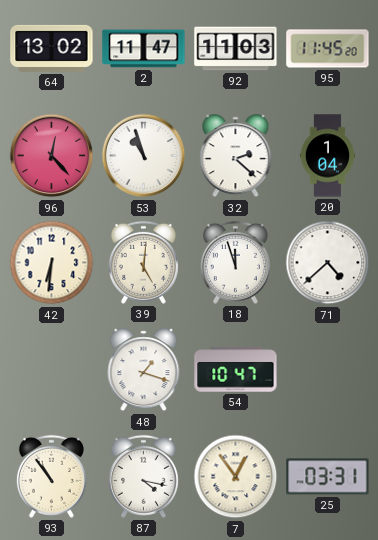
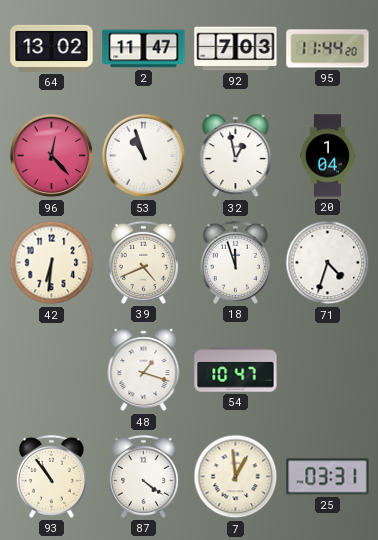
92: 11:03 -> 7:03
95: 11:45 -> 11:44
32: 2:22 -> 12:58
39: 5:01 -> 4:41
71: 4:38 -> 4:33
87: 4:17 -> 4:21
7: 12:54 -> 12:59
